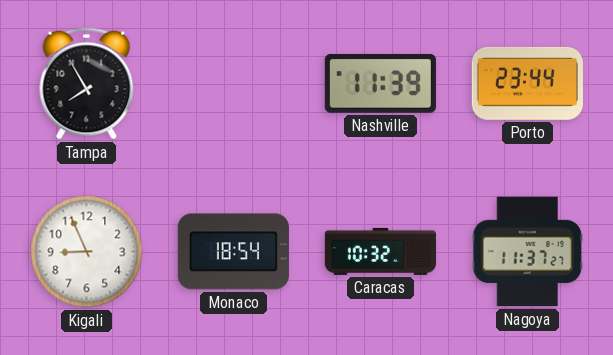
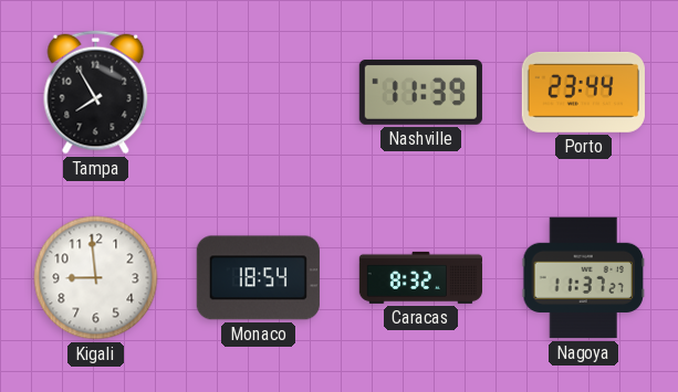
Kigali: 8:56 -> 8:59
Caracas: 10:32 -> 8:32
